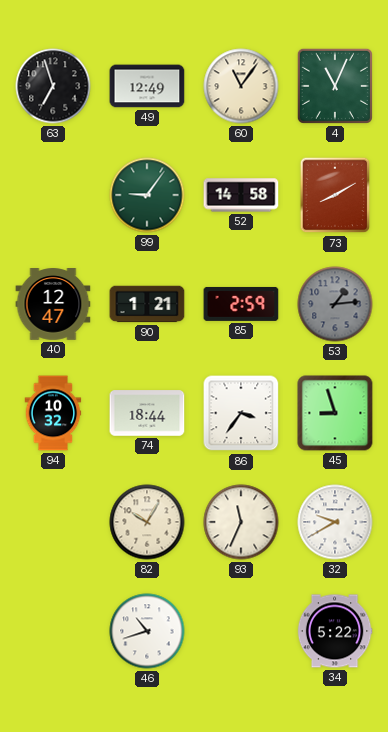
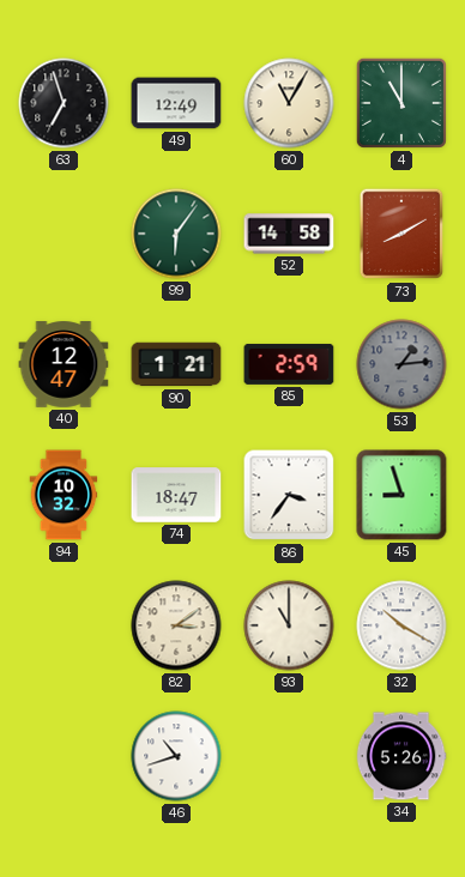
60: 11:06 -> 11:05
4: 11:04 -> 11:00
99: 9:06 -> 6:06
74: 18:44 -> 18:47
82: 10:05 -> 3:09
93: 11:34 -> 11:00
32: 9:40 -> 10:20
34: 5:22 -> 5:26
